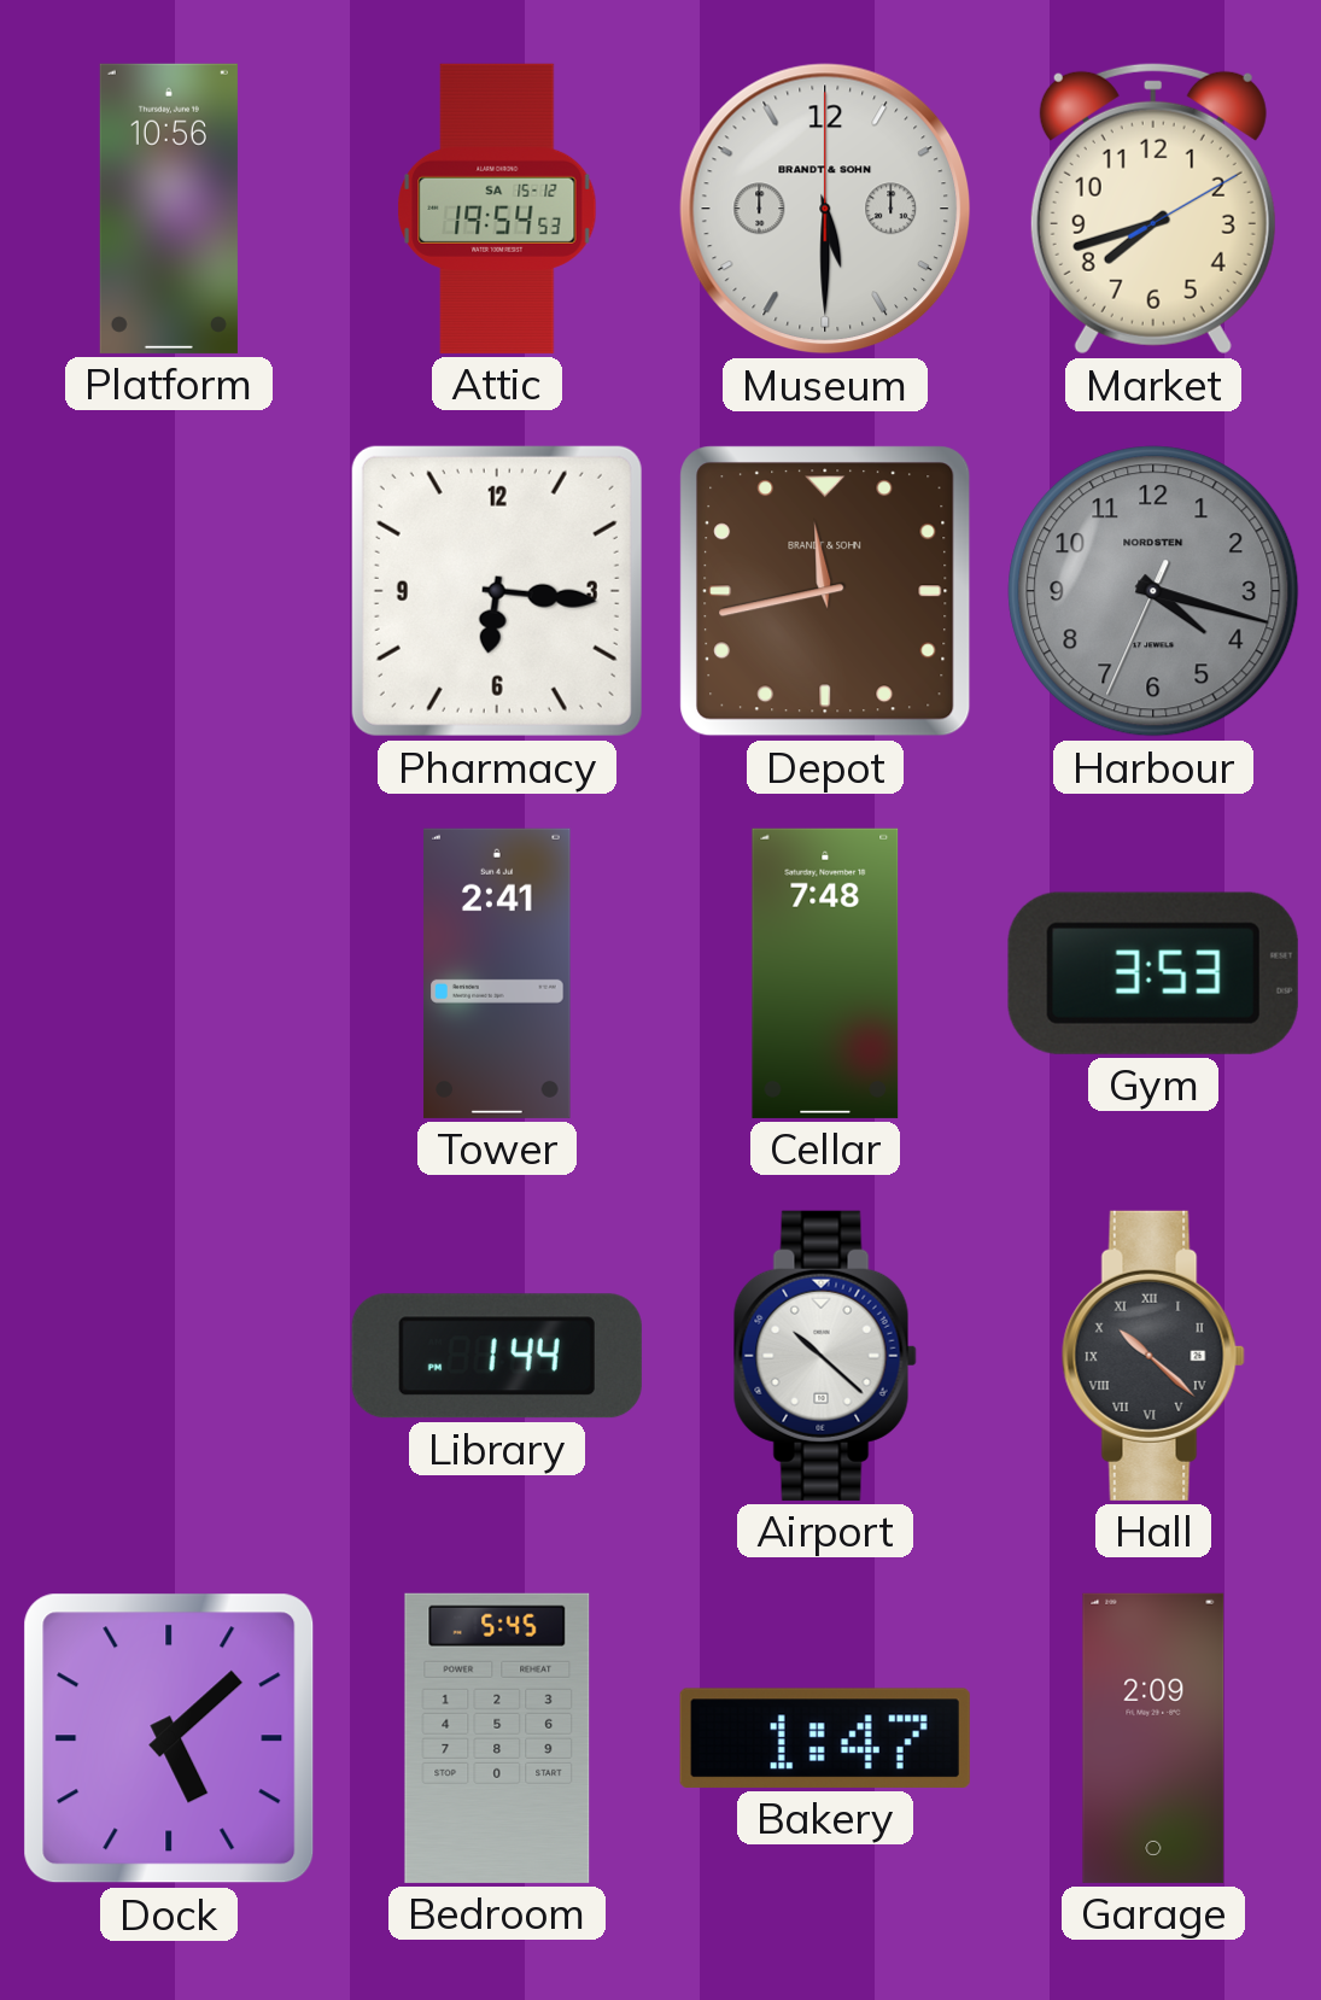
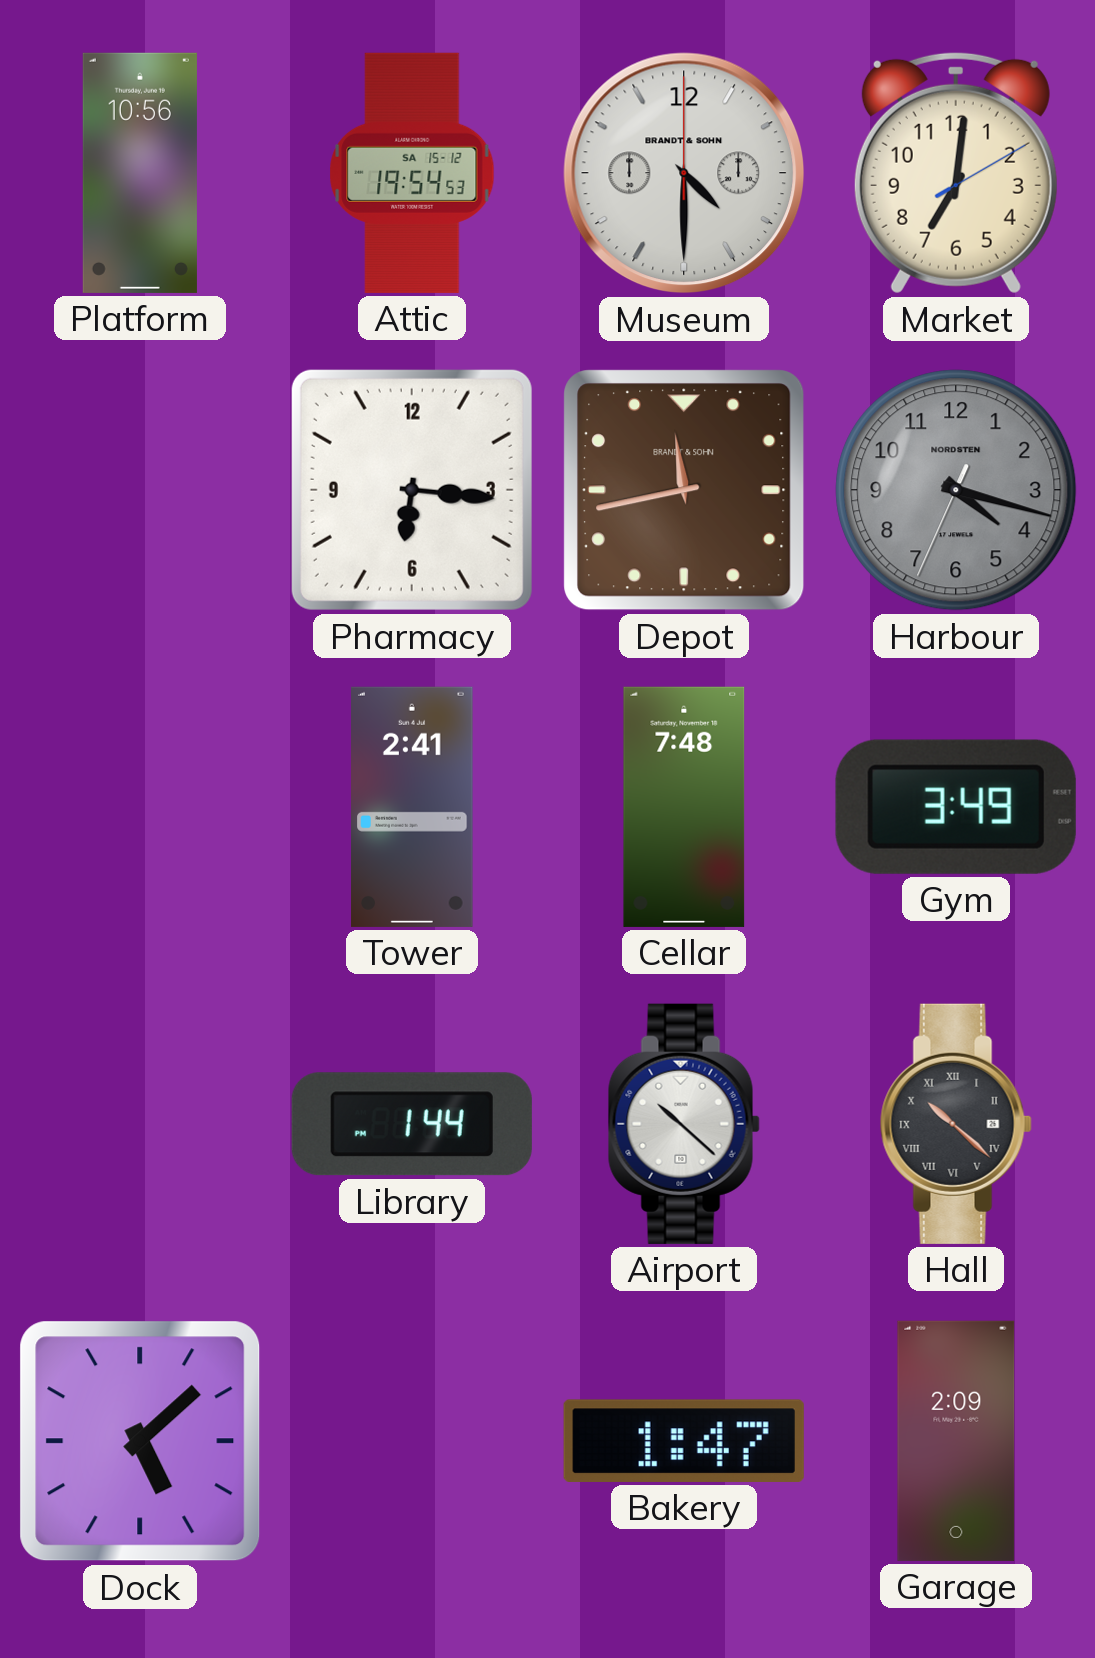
Museum: 5:30 -> 4:30
Market: 7:42 -> 7:01
Gym: 3:53 -> 3:49
Bedroom: 5:45 -> none
